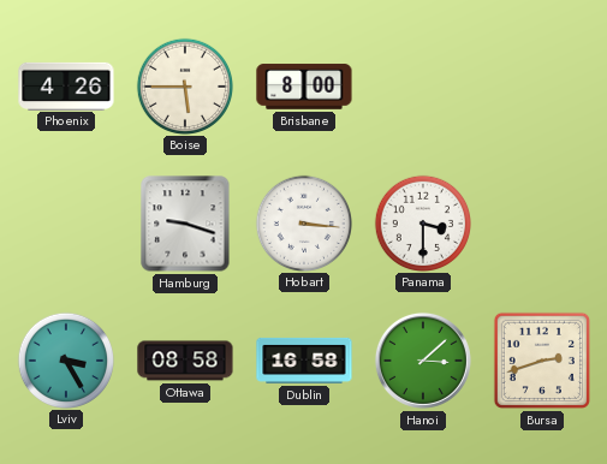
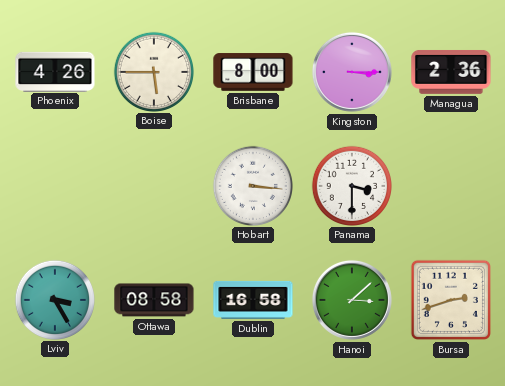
Kingston: none -> 3:15
Managua: none -> 2:36
Hamburg: 9:18 -> none
